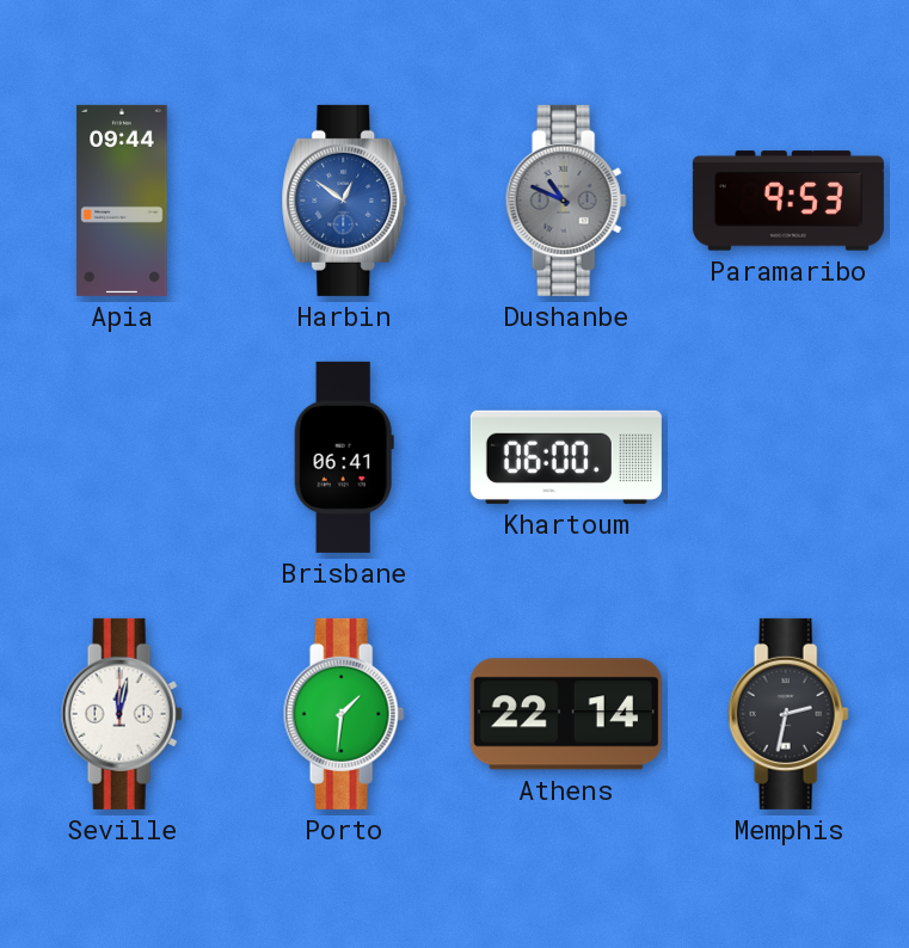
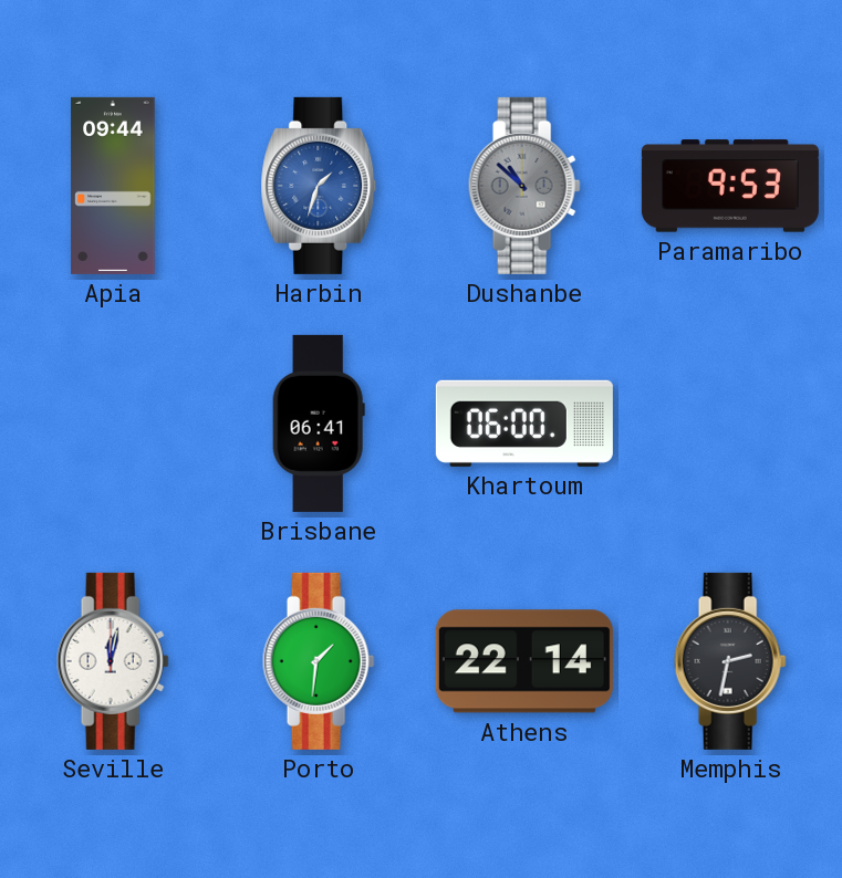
Harbin: 12:51 -> 1:33
Dushanbe: 10:49 -> 10:52
